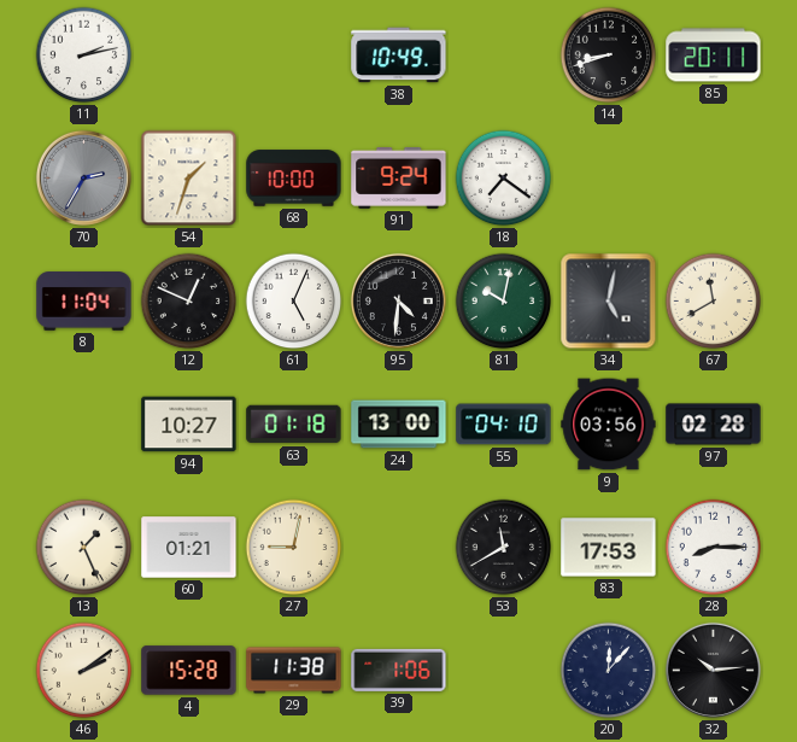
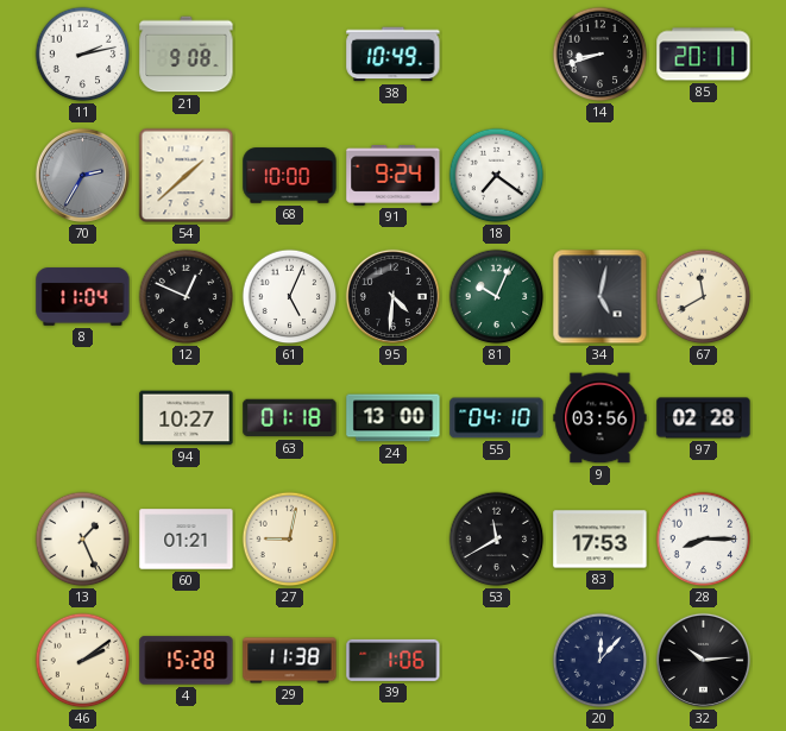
21: none -> 9:08
54: 1:33 -> 1:38
81: 10:02 -> 10:04
